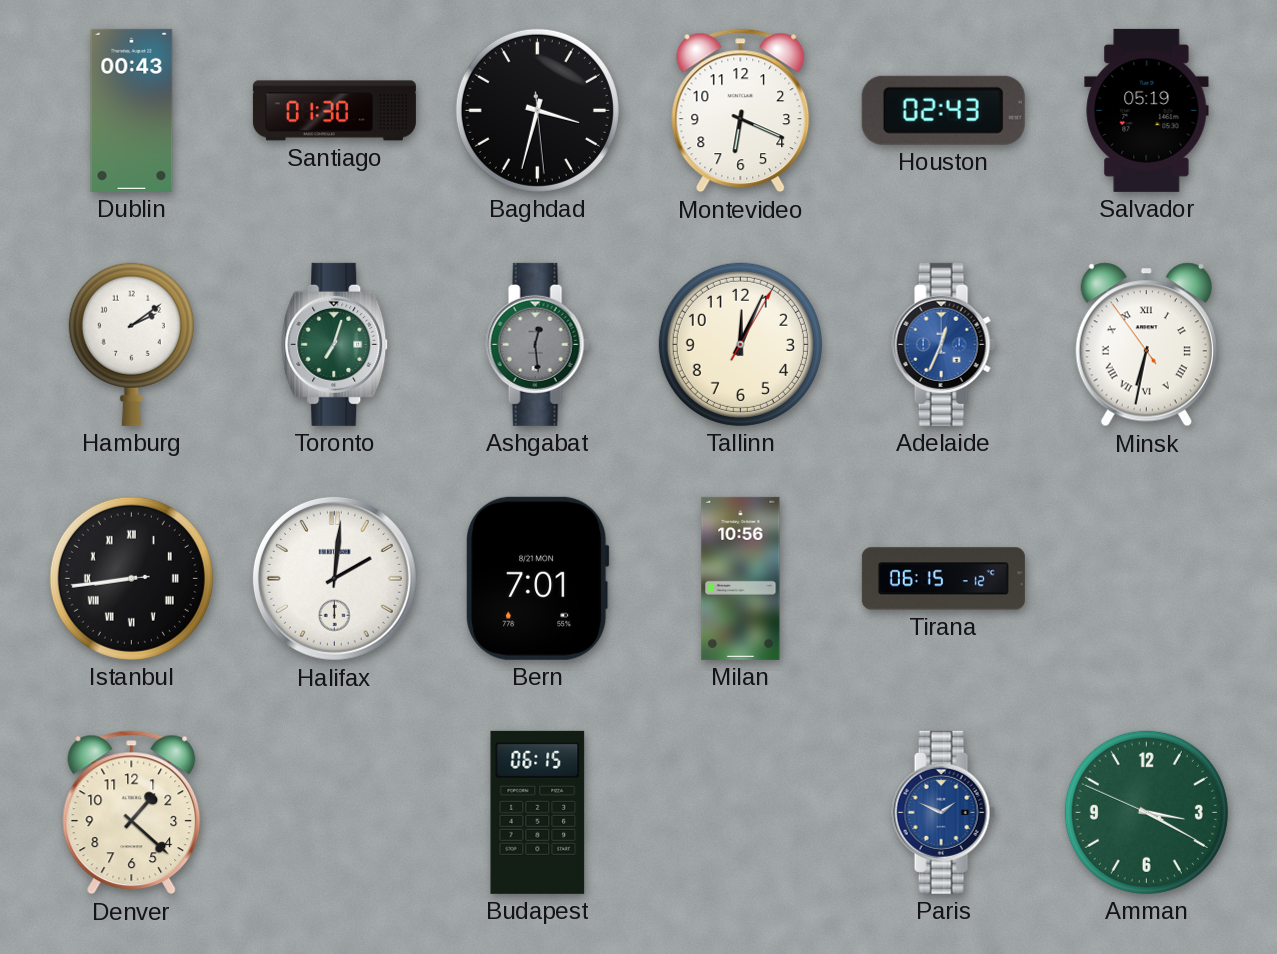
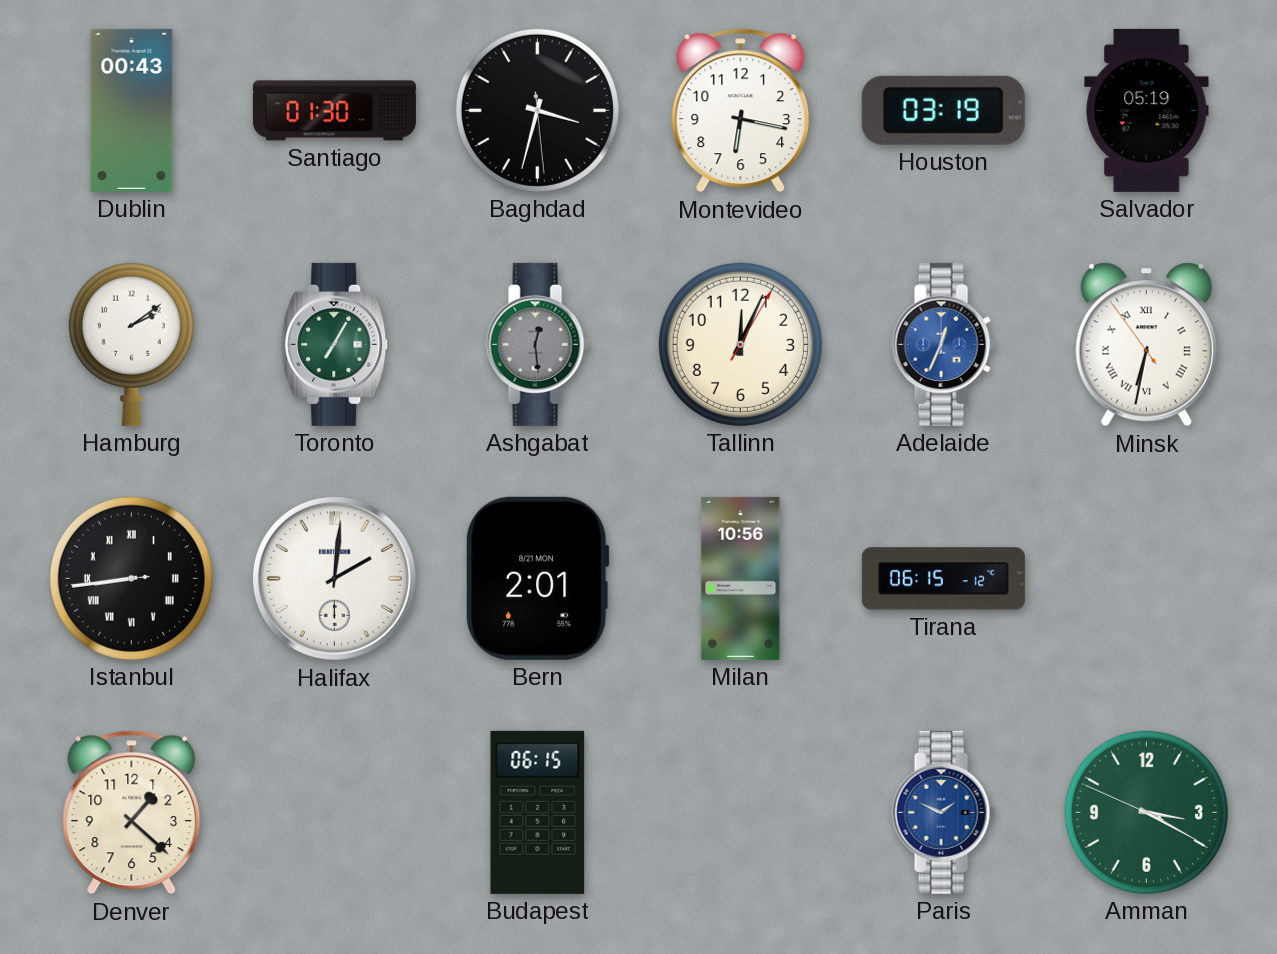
Montevideo: 6:19 -> 6:17
Houston: 02:43 -> 03:19
Toronto: 7:03 -> 7:05
Bern: 7:01 -> 2:01
